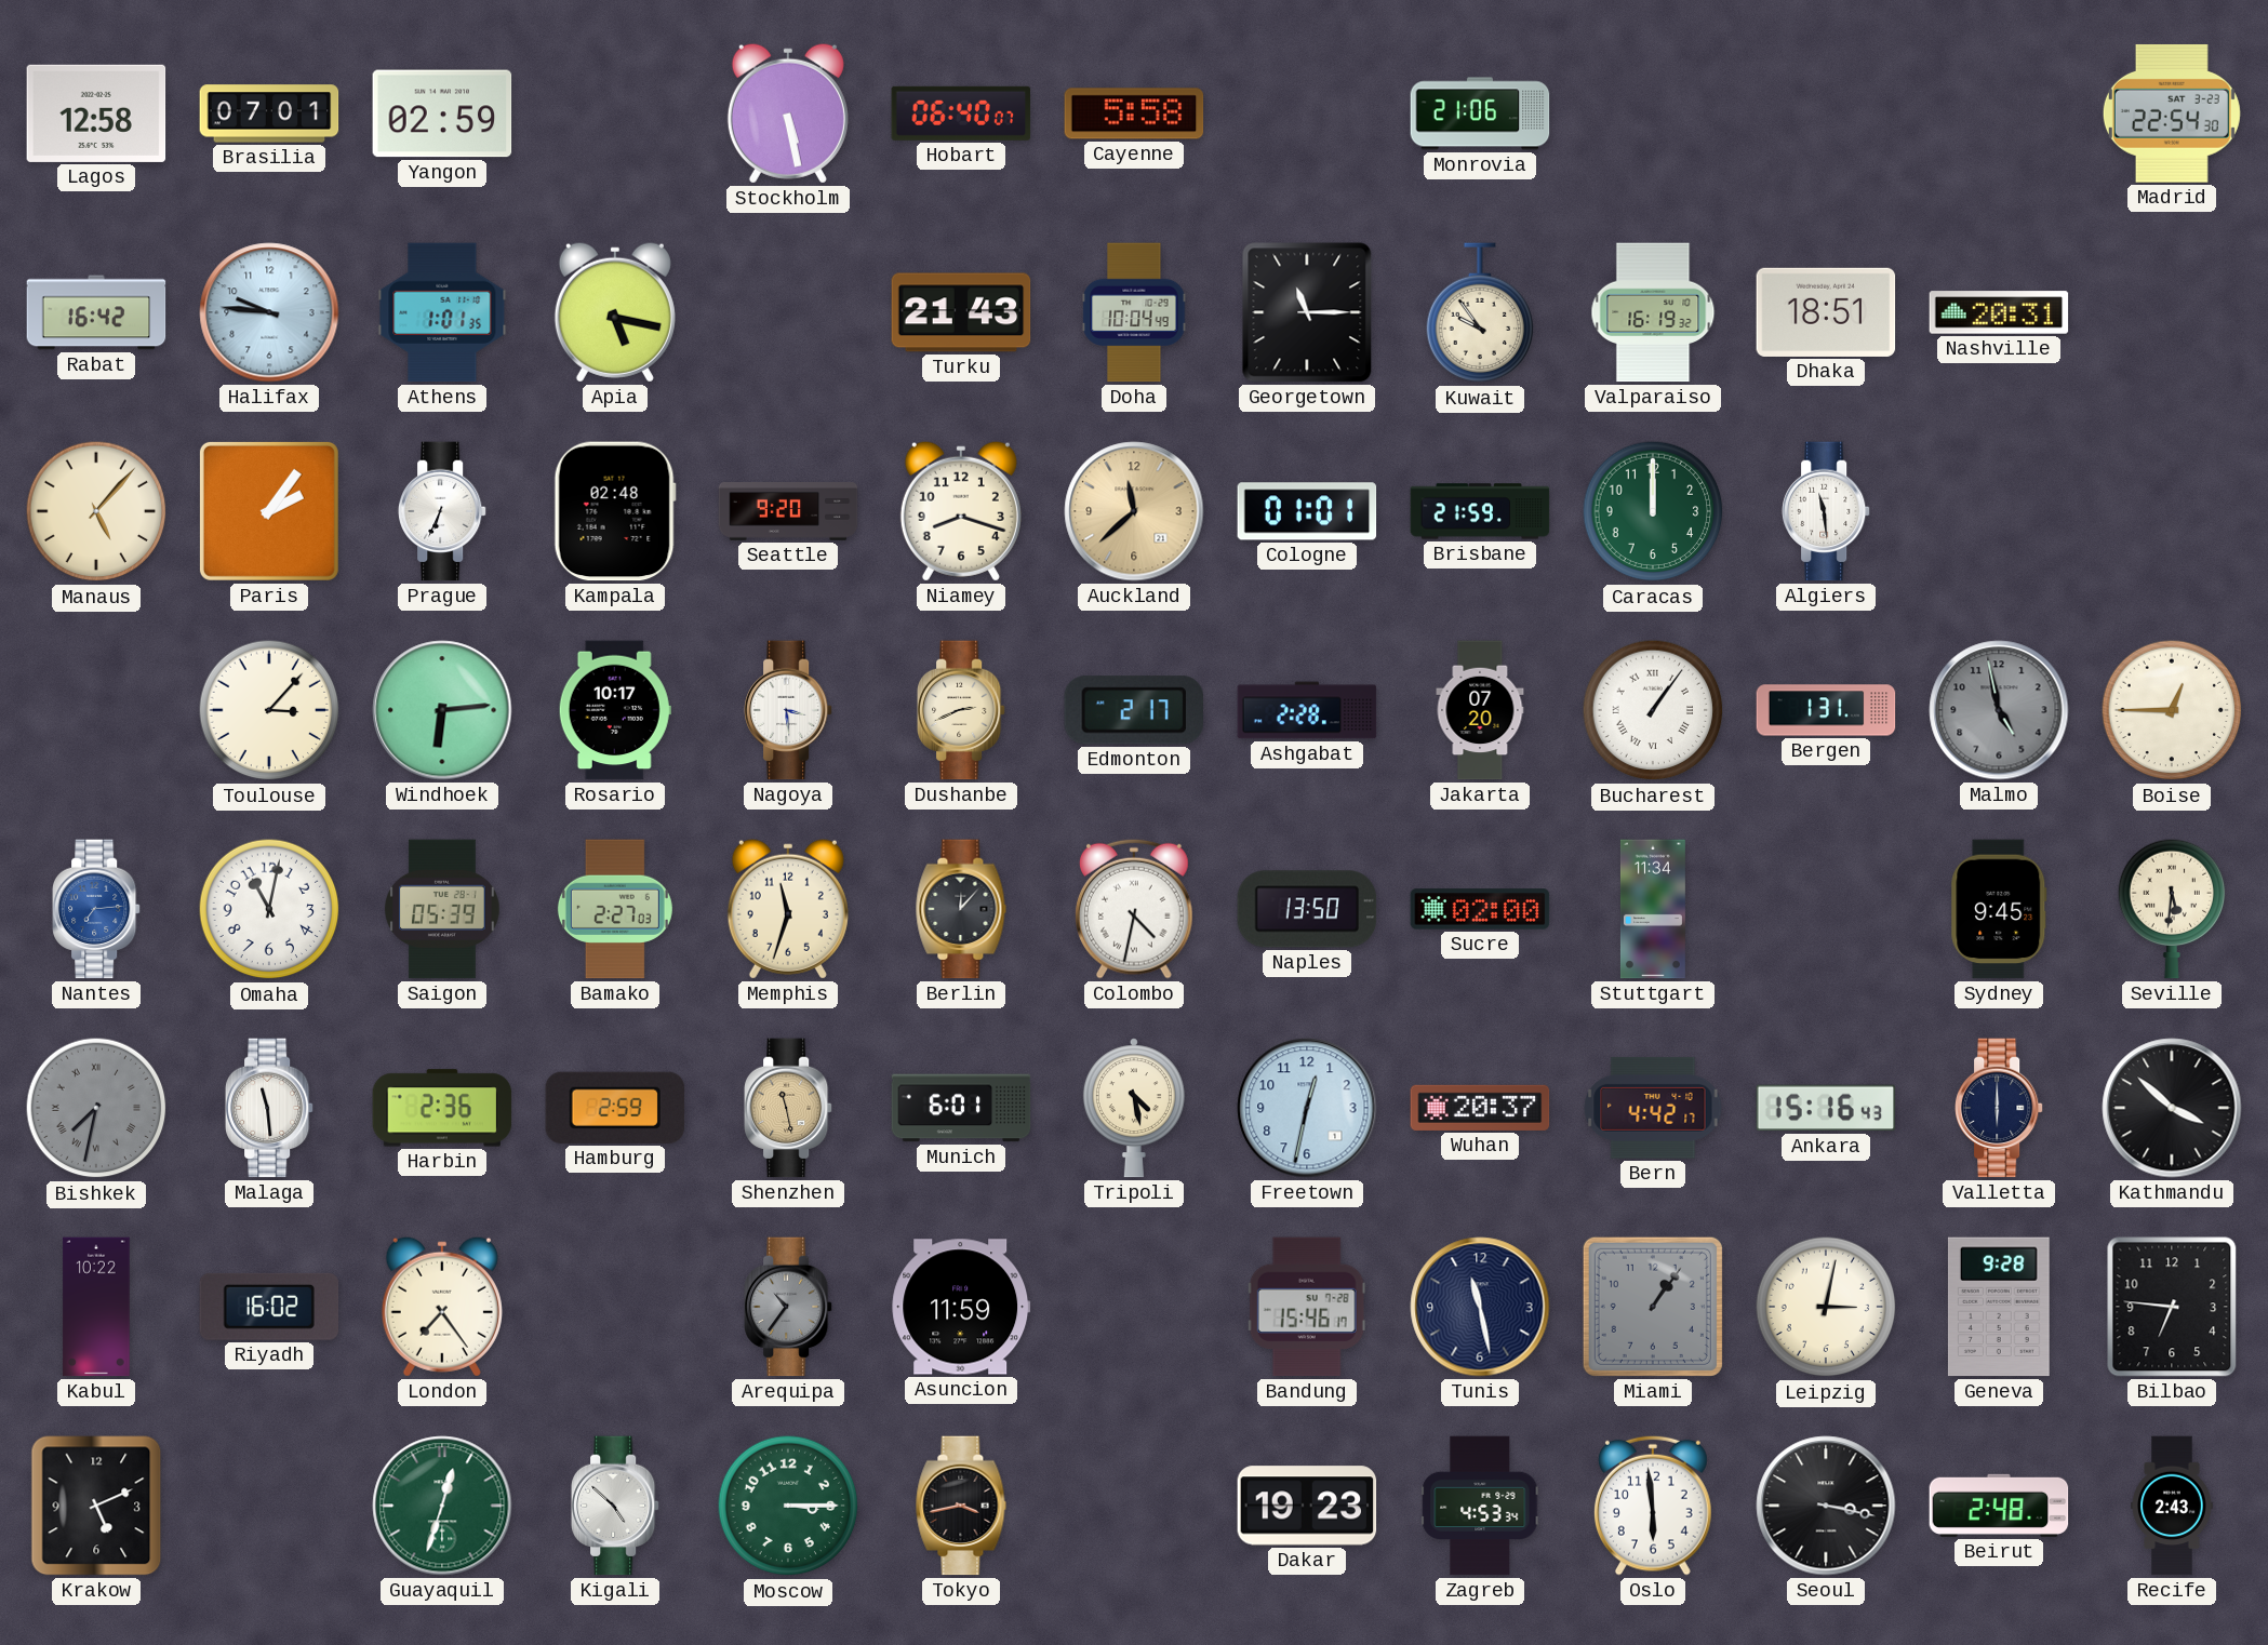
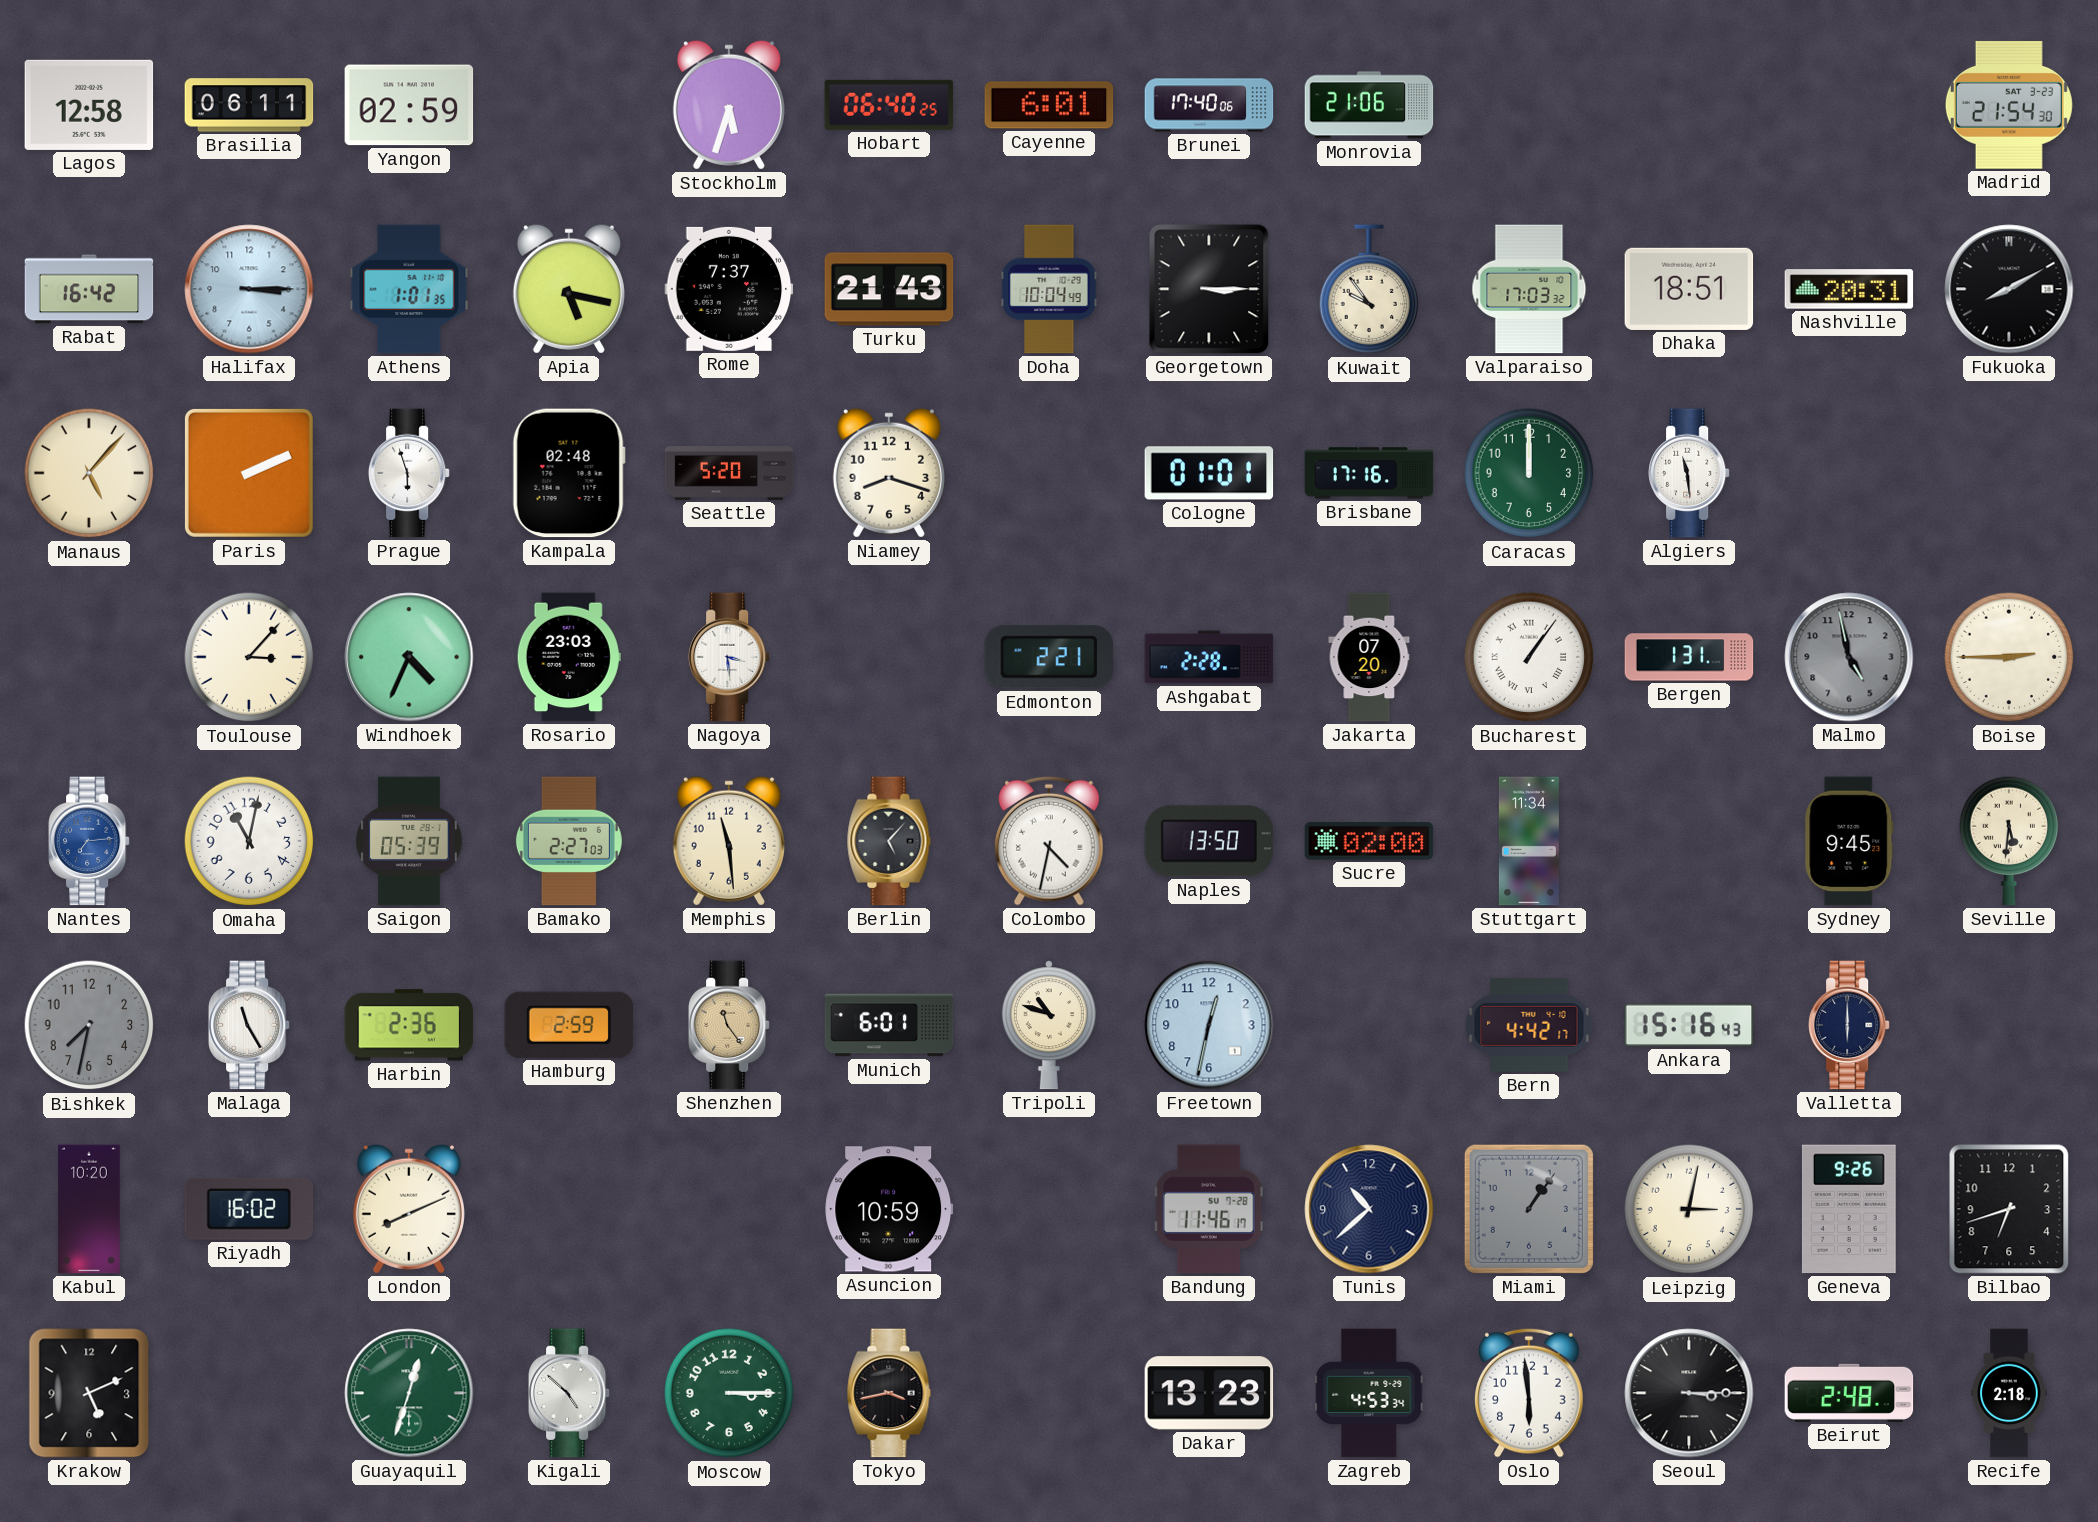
Brasilia: 07:01 -> 06:11
Stockholm: 5:28 -> 5:33
Hobart: 06:40:07 -> 06:40:25
Cayenne: 5:58 -> 6:01
Brunei: none -> 17:40
Madrid: 22:54 -> 21:54
Halifax: 9:46 -> 3:15
Rome: none -> 7:37
Georgetown: 11:15 -> 3:15
Valparaiso: 16:19 -> 17:03
Fukuoka: none -> 8:10
Paris: 2:06 -> 2:11
Prague: 6:34 -> 5:57
Seattle: 9:20 -> 5:20
Auckland: 11:38 -> none
Brisbane: 21:59 -> 17:16
Windhoek: 6:14 -> 4:34
Rosario: 10:17 -> 23:03
Dushanbe: 2:41 -> none
Edmonton: 2:17 -> 2:21
Boise: 12:45 -> 2:45
Memphis: 11:33 -> 11:29
Berlin: 12:07 -> 5:07
Bishkek numerals: Roman -> Arabic
Malaga: 11:29 -> 11:25
Shenzhen: 11:28 -> 11:24
Tripoli: 4:28 -> 10:48
Wuhan: 20:37 -> none
Kathmandu: 3:52 -> none
Kabul: 10:22 -> 10:20
London: 7:24 -> 8:11
Arequipa: 10:36 -> none
Asuncion: 11:59 -> 10:59
Bandung: 15:46 -> 11:46
Tunis: 11:28 -> 10:38
Geneva: 9:28 -> 9:26
Bilbao: 6:46 -> 6:42
Dakar: 19:23 -> 13:23
Seoul: 3:17 -> 3:15
Recife: 2:43 -> 2:18
